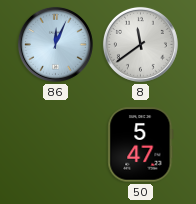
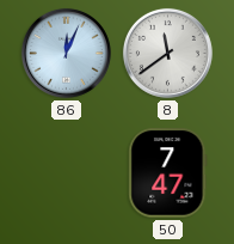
50: 5:47 -> 7:47
